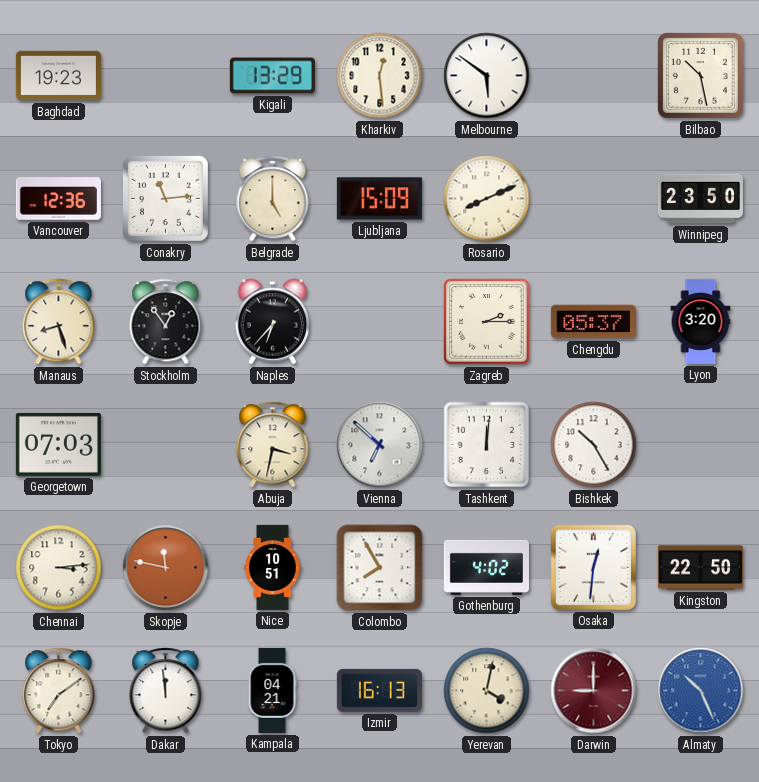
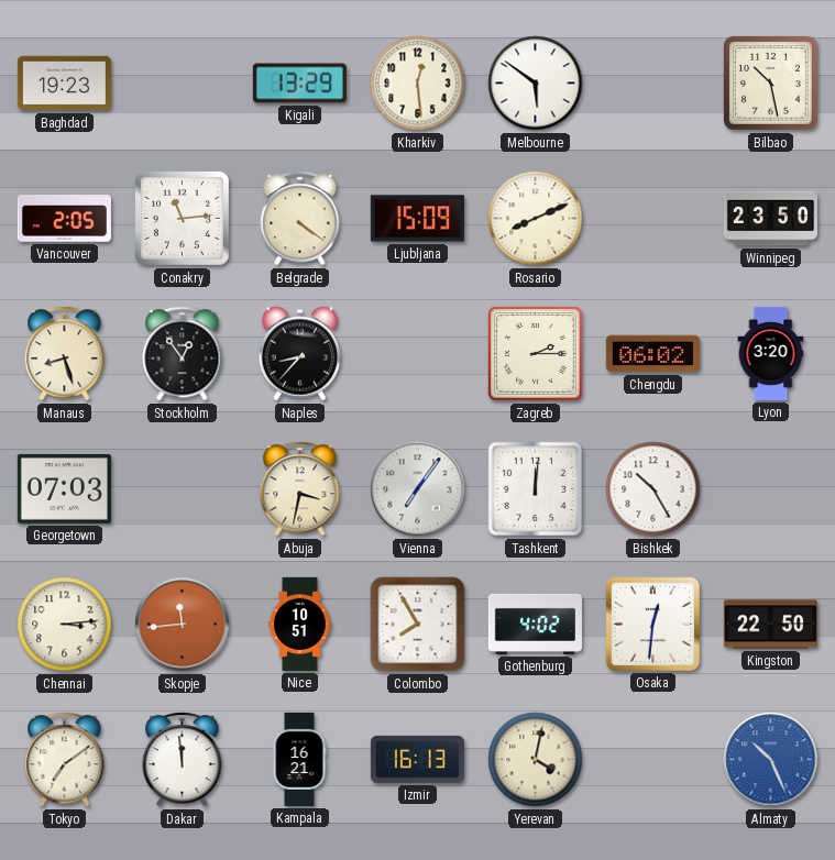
Vancouver: 12:36 -> 2:05
Belgrade: 5:00 -> 4:21
Naples: 6:37 -> 8:37
Chengdu: 05:37 -> 06:02
Vienna: 6:52 -> 7:06
Skopje: 11:47 -> 11:44
Kampala: 04:21 -> 16:21
Darwin: 9:00 -> none
